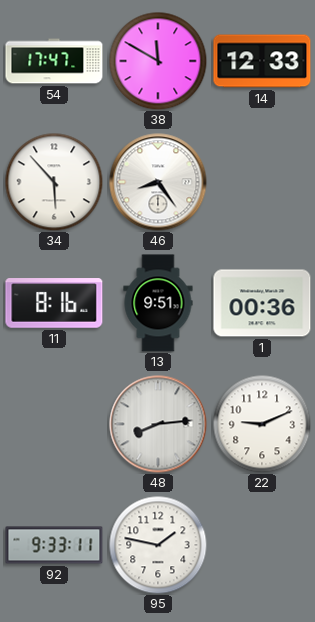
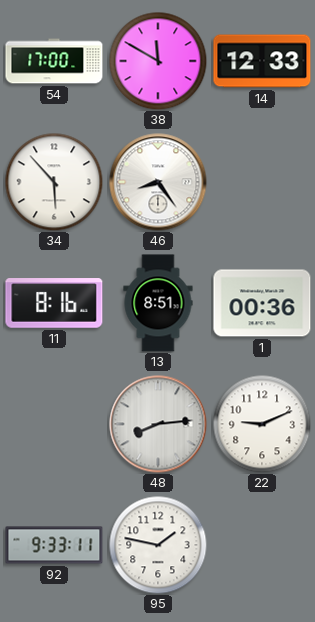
54: 17:47 -> 17:00
13: 9:51 -> 8:51
